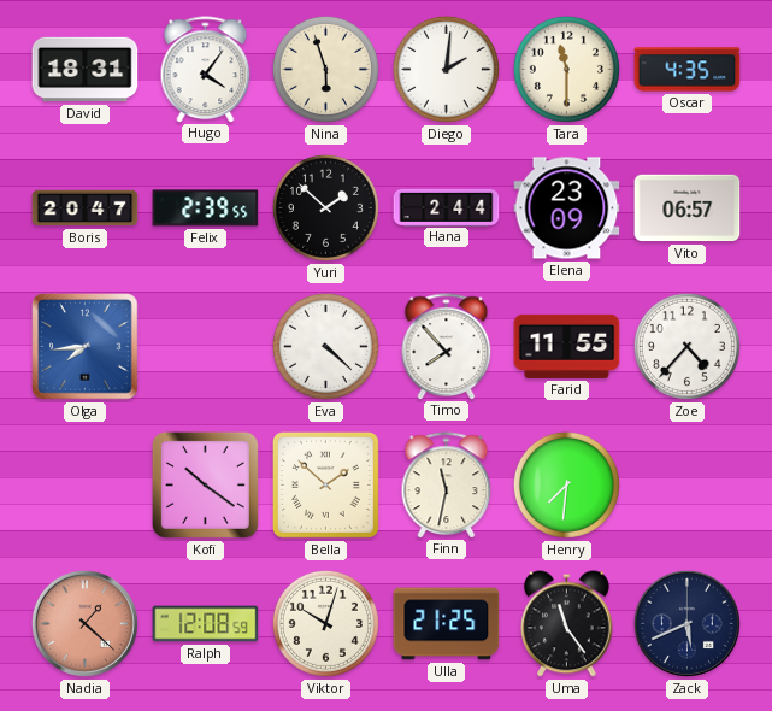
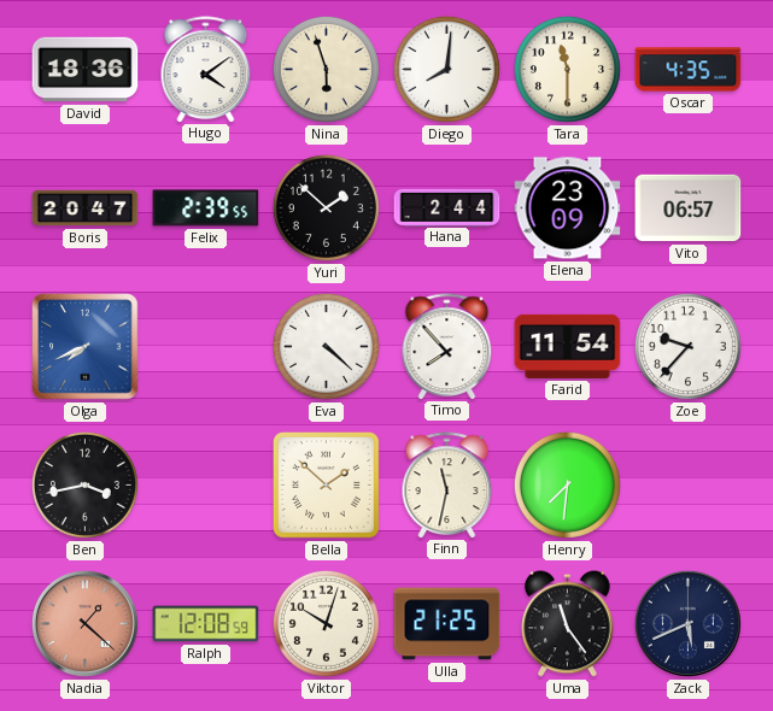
David: 18:31 -> 18:36
Hugo: 4:06 -> 4:09
Diego: 2:01 -> 8:01
Olga: 7:44 -> 7:41
Farid: 11:55 -> 11:54
Zoe: 4:37 -> 9:37
Ben: none -> 3:43
Kofi: 10:21 -> none
